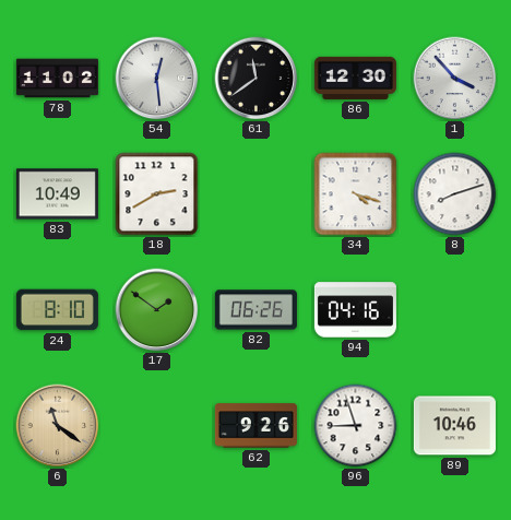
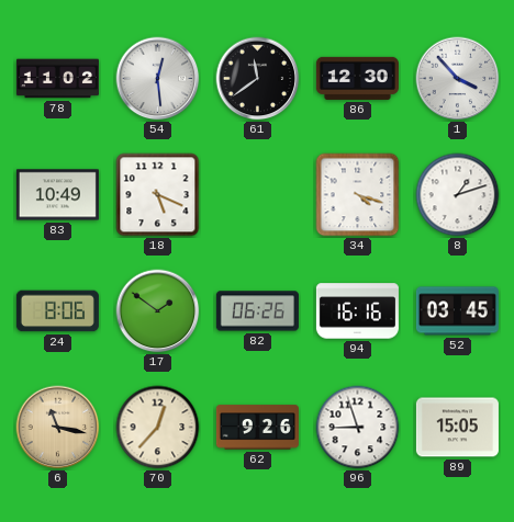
18: 2:40 -> 5:19
8: 8:12 -> 1:12
24: 8:10 -> 8:06
94: 04:16 -> 16:16
52: none -> 03:45
6: 11:21 -> 11:17
70: none -> 12:37
89: 10:46 -> 15:05
